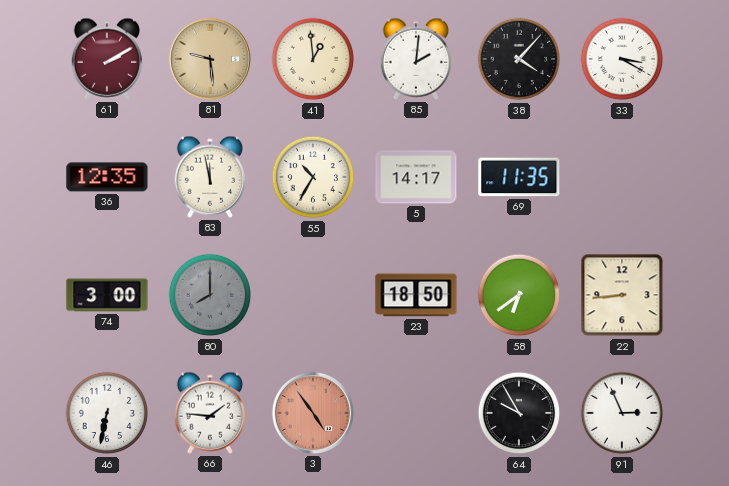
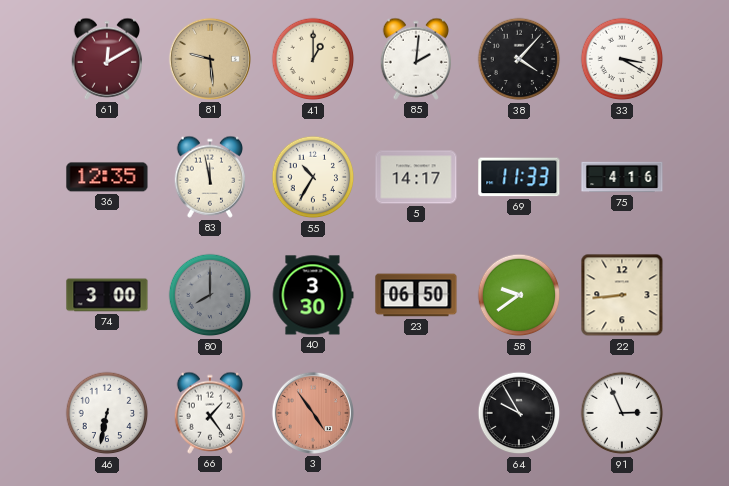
61: 2:10 -> 12:10
41: 12:59 -> 1:00
69: 11:35 -> 11:33
75: none -> 4:16
40: none -> 3:30
23: 18:50 -> 06:50
58: 6:39 -> 9:39
66: 1:46 -> 1:24
